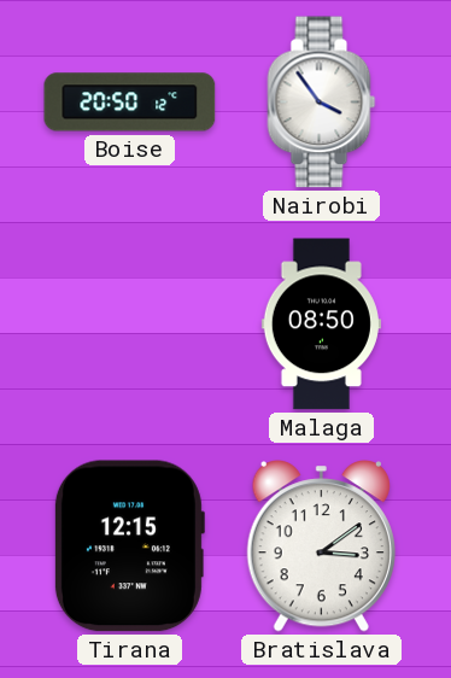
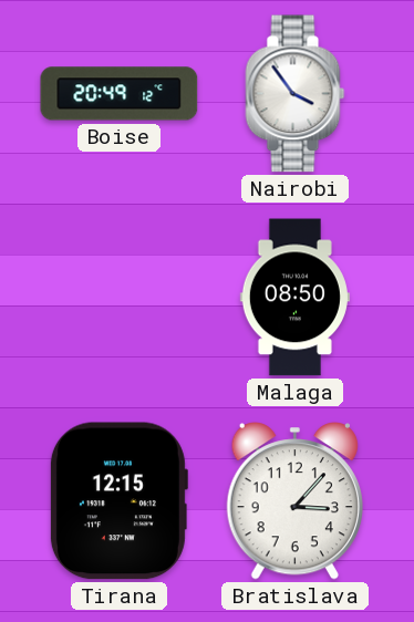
Boise: 20:50 -> 20:49
Bratislava: 3:09 -> 3:07
